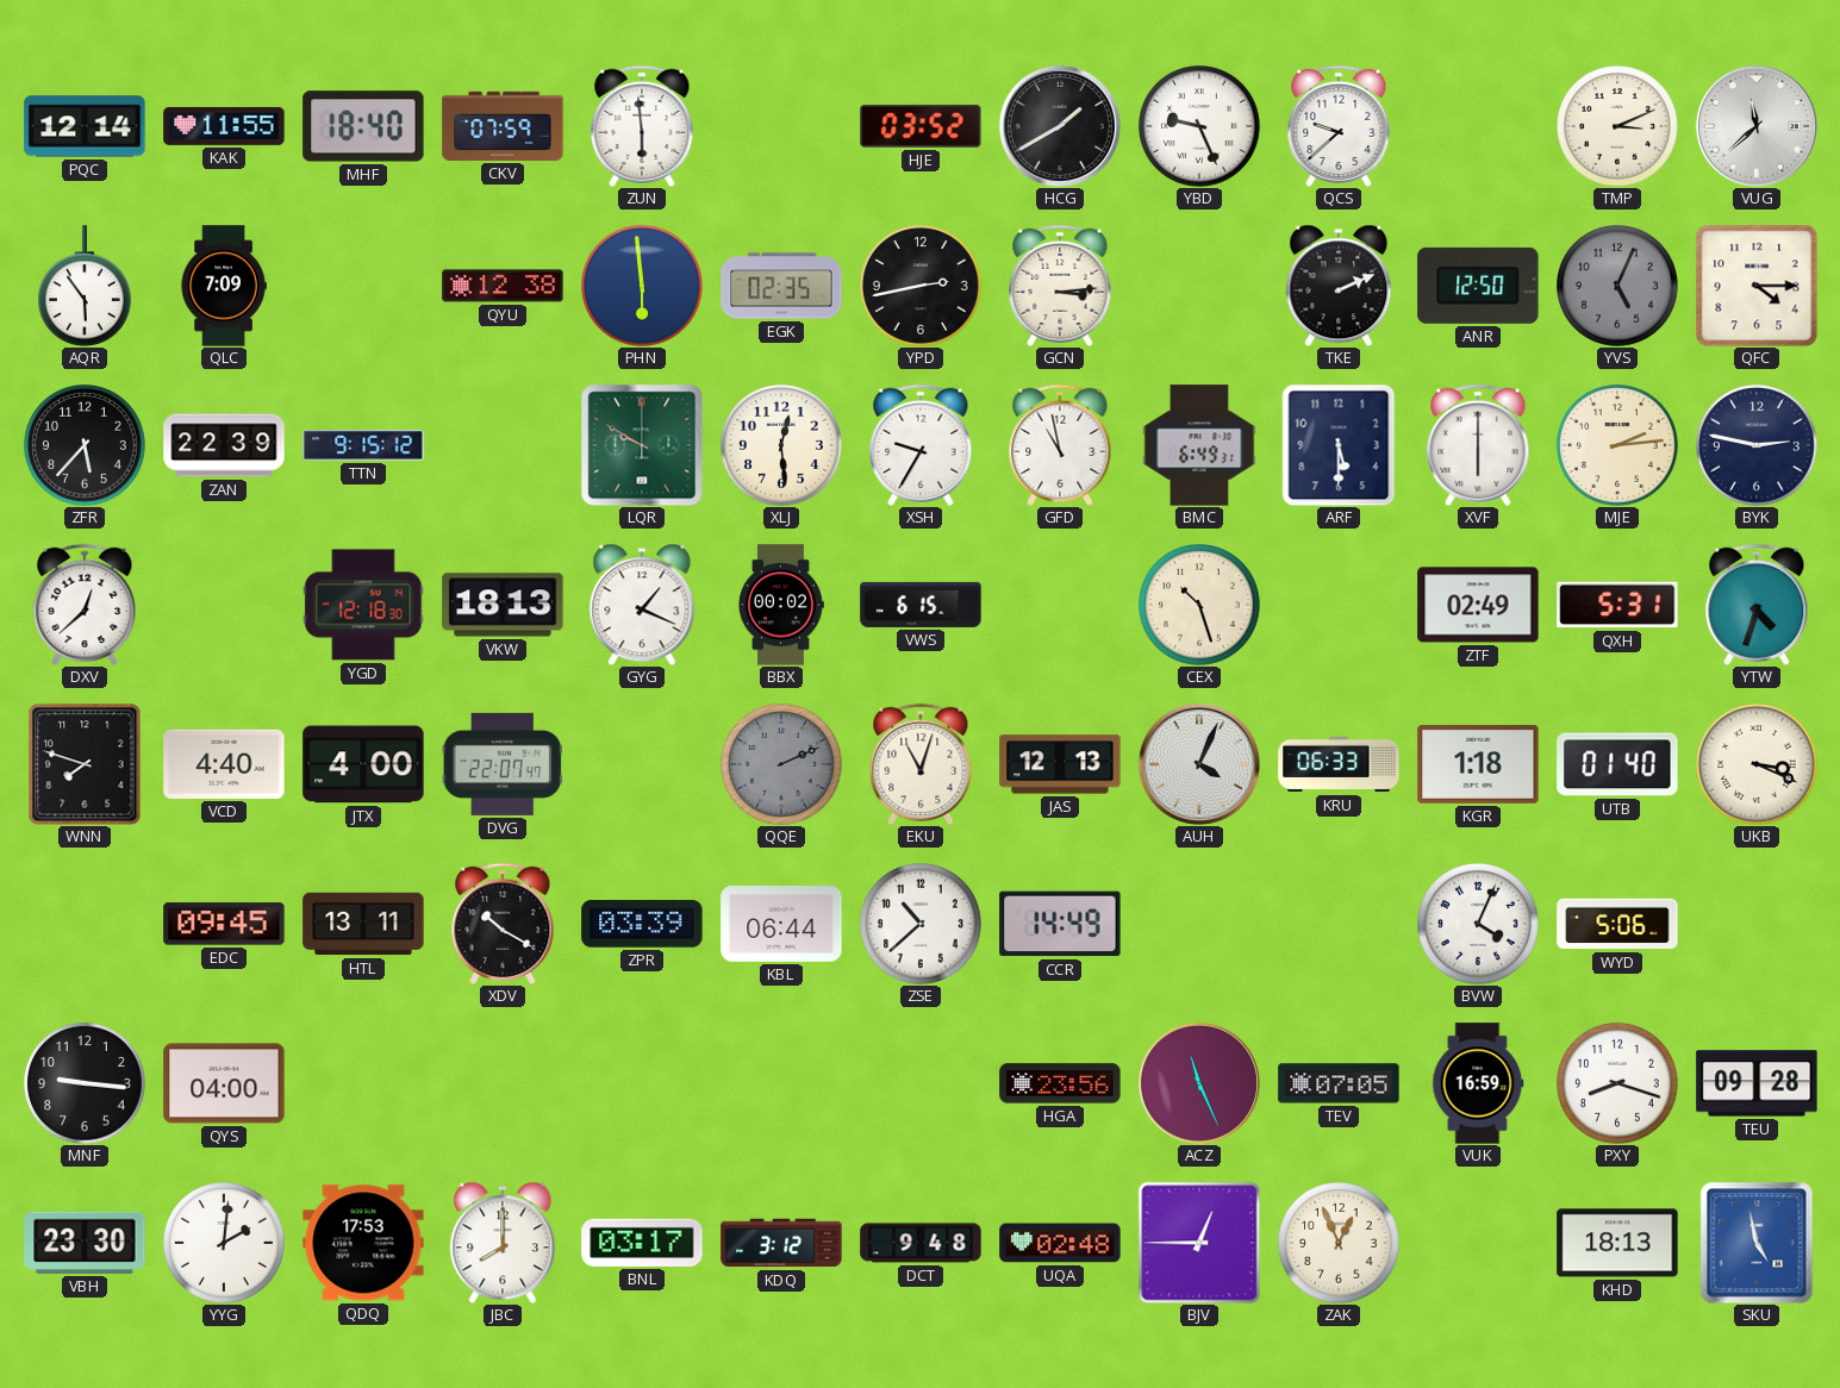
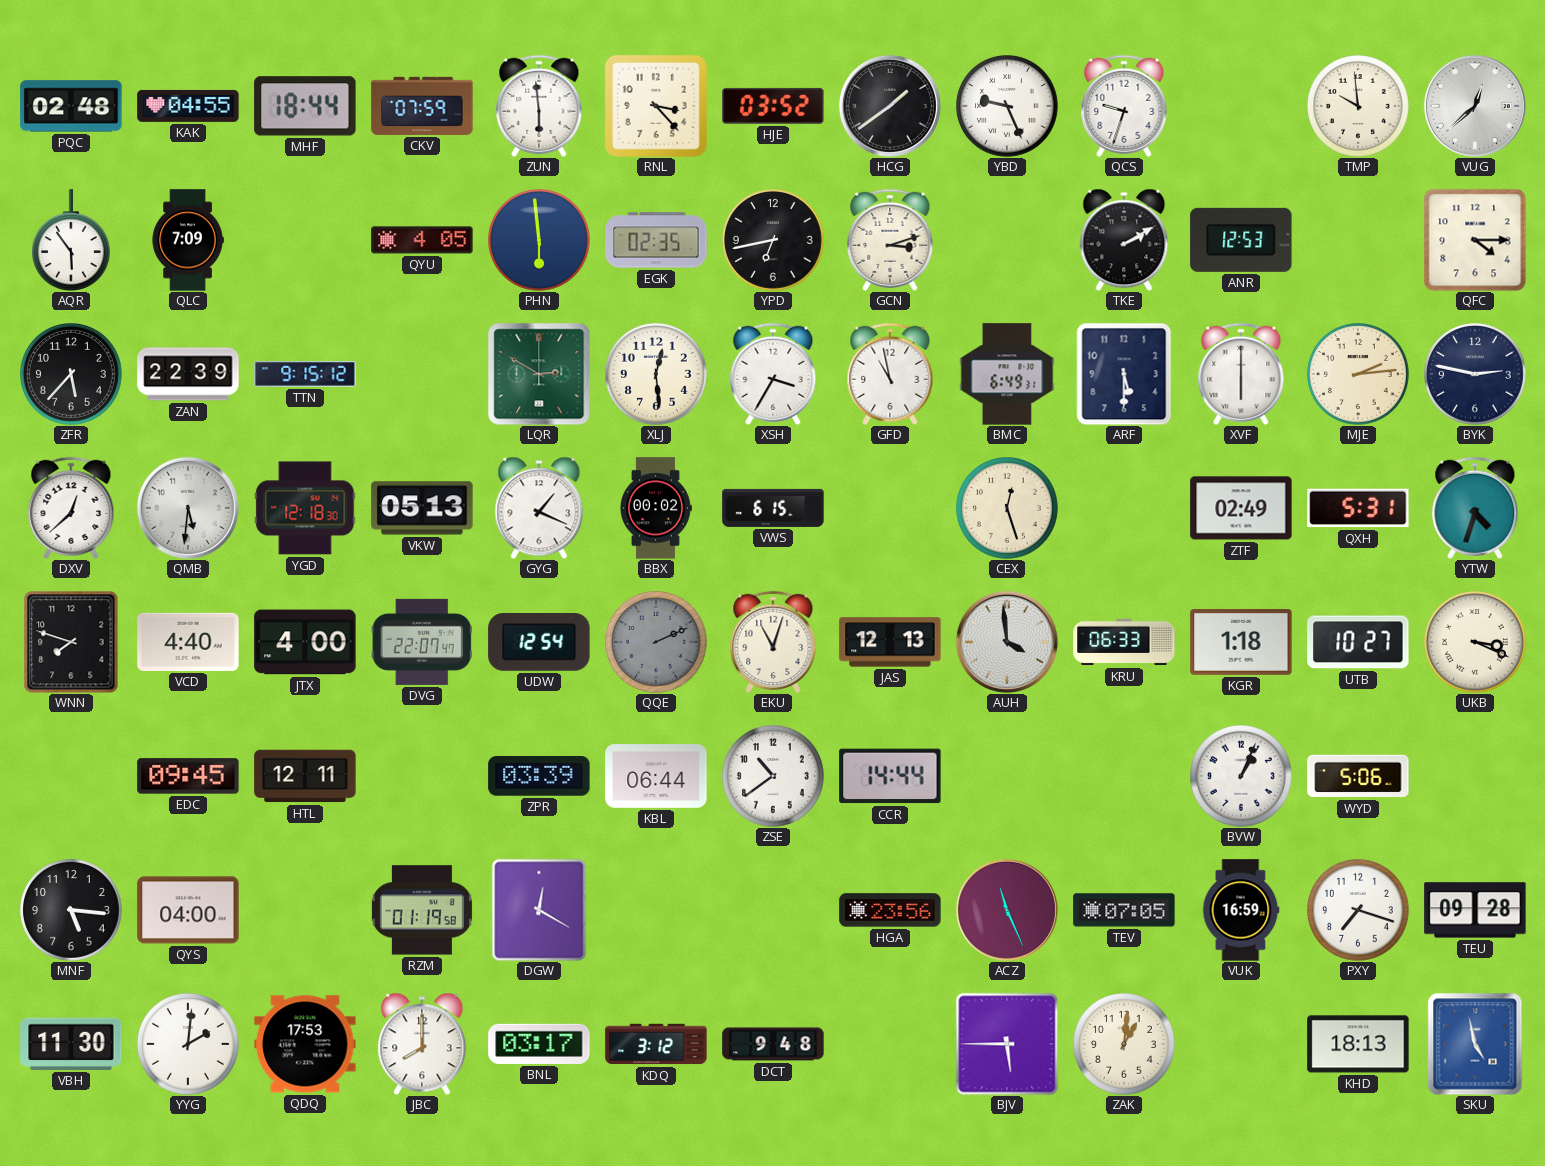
PQC: 12:14 -> 02:48
KAK: 11:55 -> 04:55
MHF: 18:40 -> 18:44
RNL: none -> 3:23
HCG: 1:40 -> 1:39
QCS: 9:38 -> 9:33
TMP: 3:11 -> 9:59
VUG: 11:38 -> 12:38
QYU: 12:38 -> 4:05
YPD: 2:43 -> 6:43
GCN: 3:14 -> 3:12
TKE: 2:11 -> 2:10
ANR: 12:50 -> 12:53
YVS: 5:04 -> none
LQR: 9:50 -> 2:50
XSH: 9:35 -> 3:35
QMB: none -> 5:31
VKW: 18:13 -> 05:13
CEX: 10:27 -> 12:27
UDW: none -> 12:54
AUH: 4:04 -> 3:59
UTB: 01:40 -> 10:27
HTL: 13:11 -> 12:11
XDV: 10:20 -> none
ZSE: 10:38 -> 10:39
CCR: 14:49 -> 14:44
BVW: 4:04 -> 1:04
MNF: 9:16 -> 5:16
RZM: none -> 01:19
DGW: none -> 12:20
PXY: 8:18 -> 7:18
VBH: 23:30 -> 11:30
UQA: 02:48 -> none
BJV: 12:45 -> 5:45
ZAK: 12:56 -> 1:01
